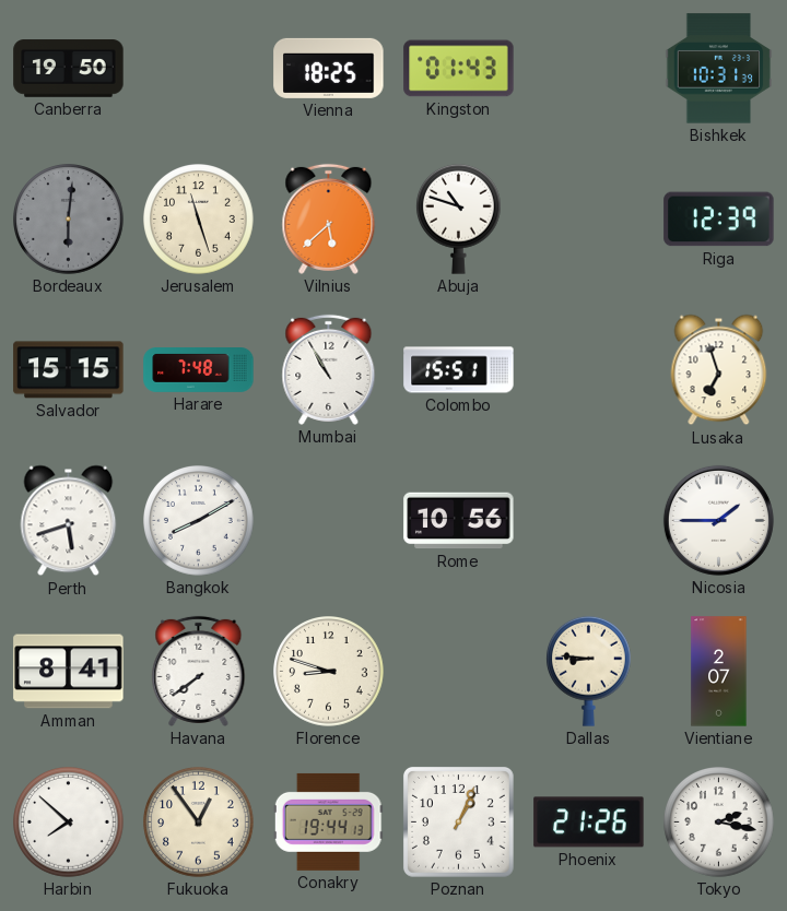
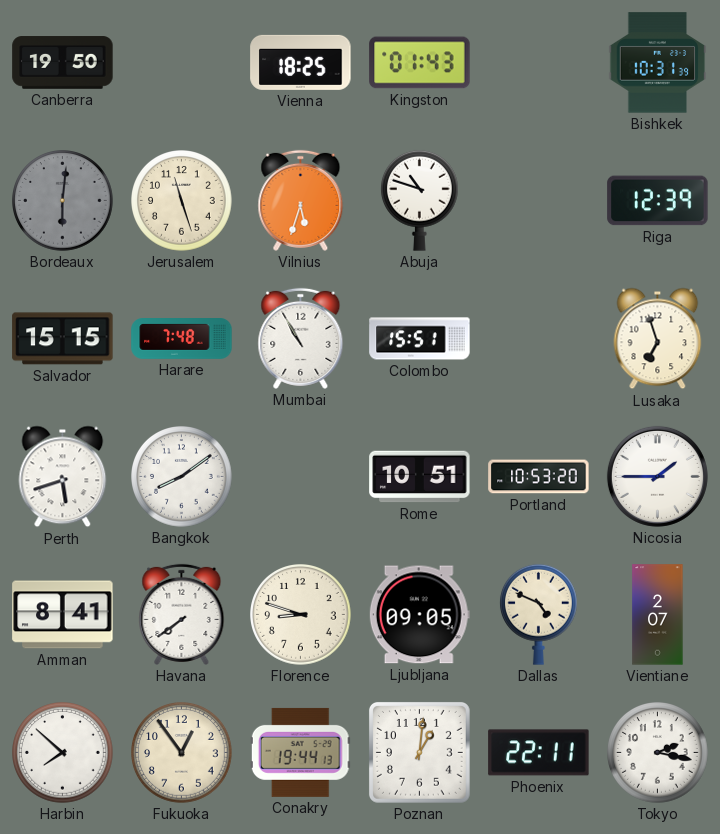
Vilnius: 5:38 -> 5:33
Bangkok: 8:10 -> 8:09
Rome: 10:56 -> 10:51
Portland: none -> 10:53
Ljubljana: none -> 09:05
Dallas: 8:46 -> 4:49
Poznan: 1:04 -> 1:01
Phoenix: 21:26 -> 22:11
